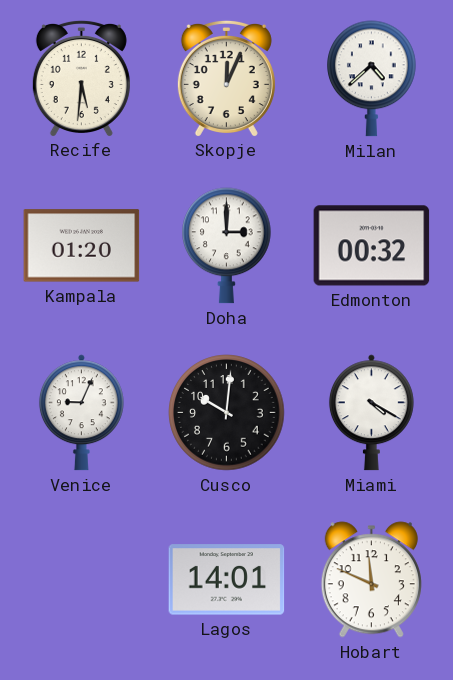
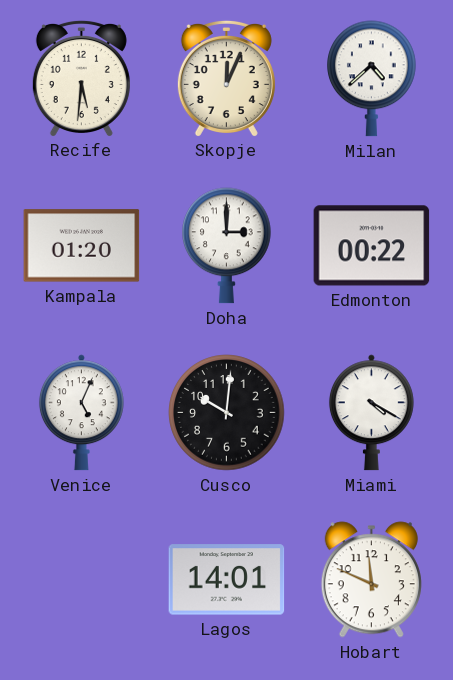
Edmonton: 00:32 -> 00:22
Venice: 9:04 -> 5:04
